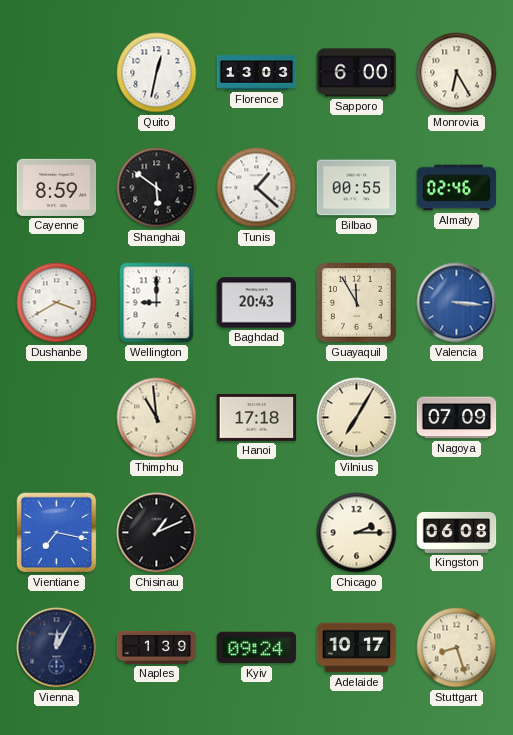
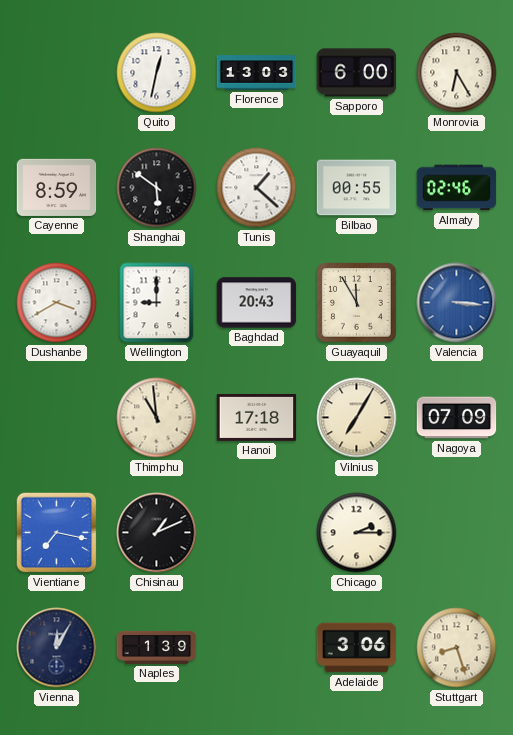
Kingston: 06:08 -> none
Kyiv: 09:24 -> none
Adelaide: 10:17 -> 3:06
